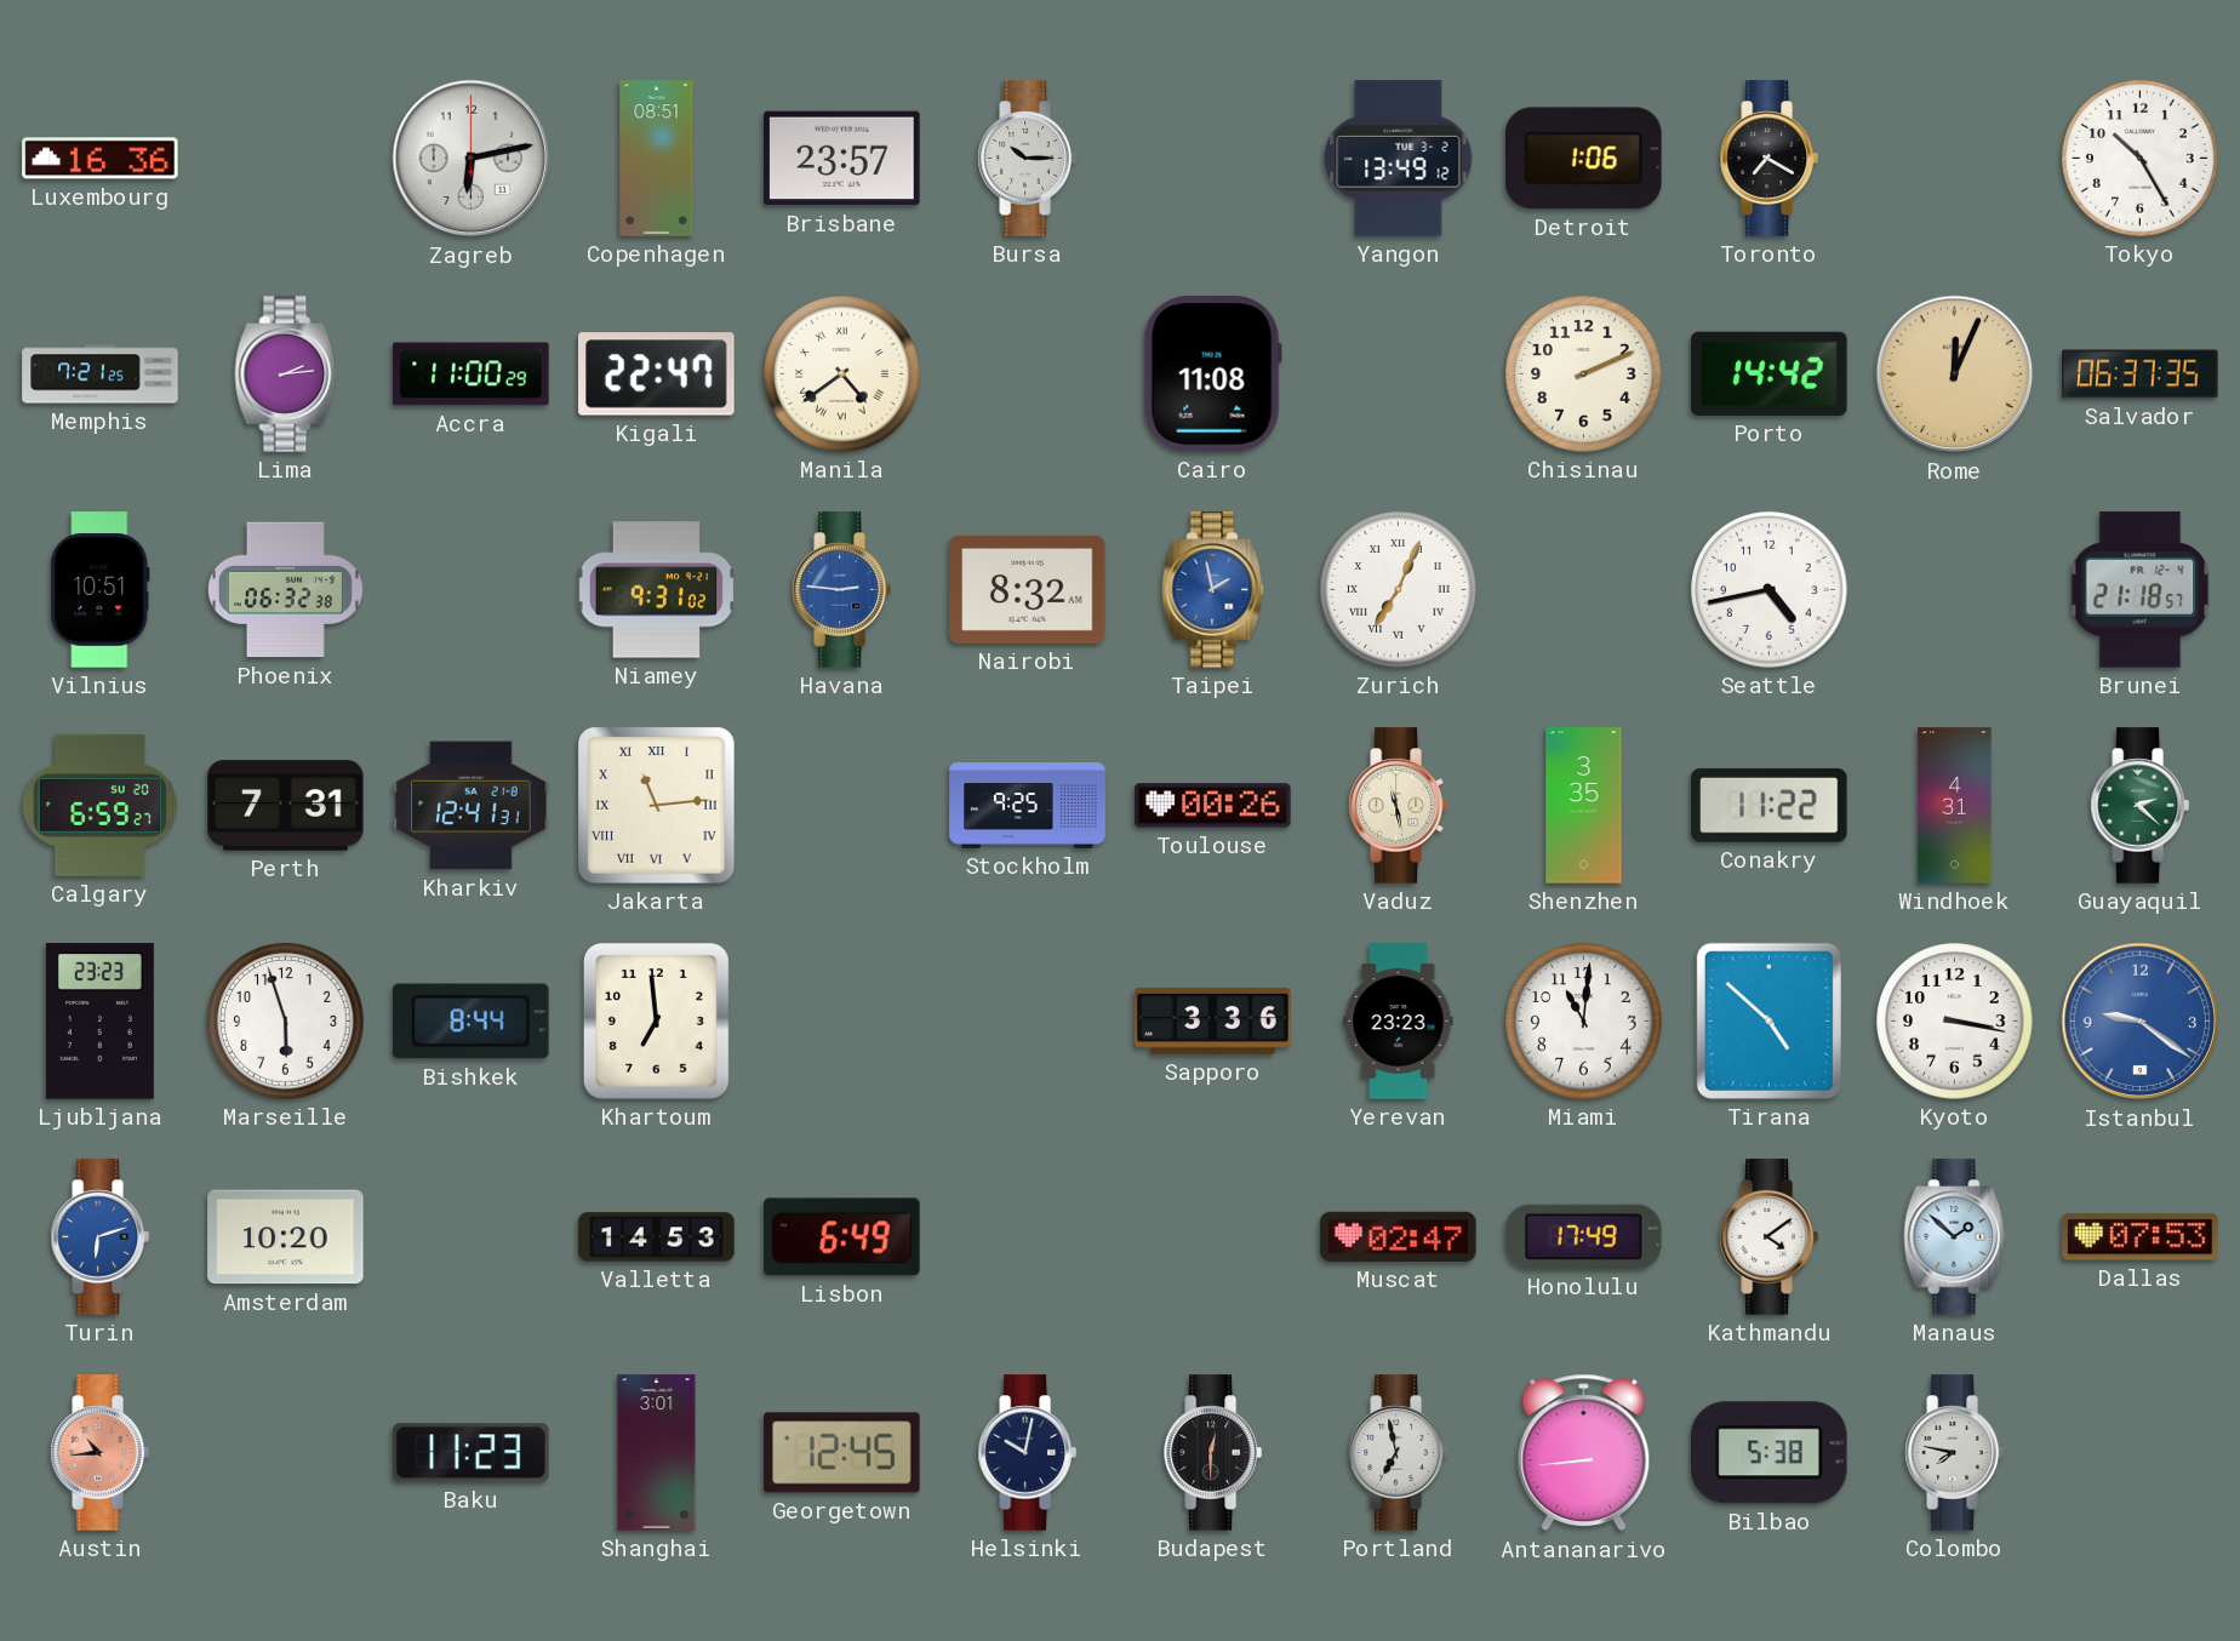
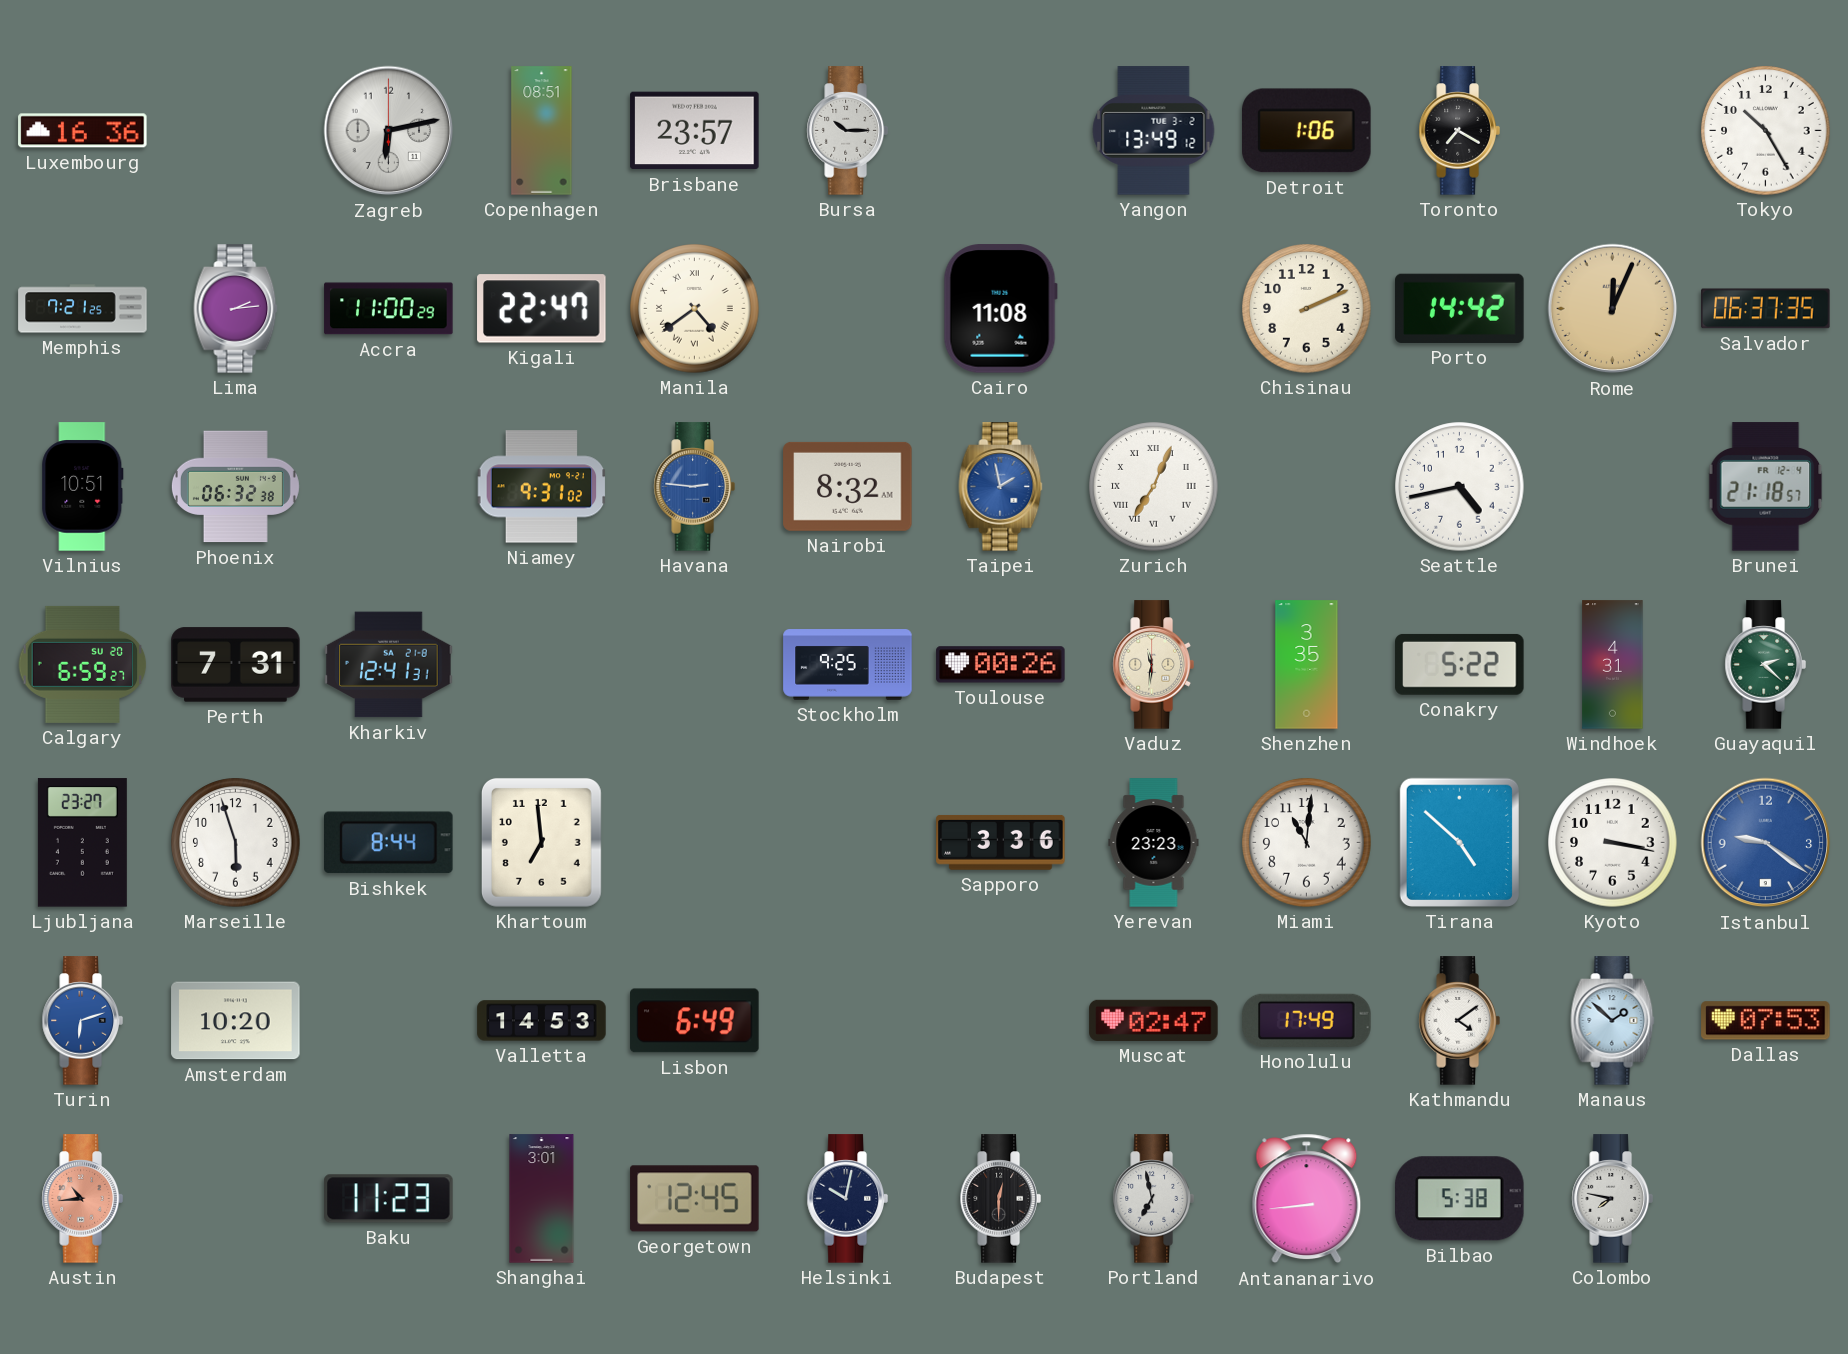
Jakarta: 11:14 -> none
Vaduz: 11:28 -> 11:31
Conakry: 11:22 -> 5:22
Ljubljana: 23:23 -> 23:27
